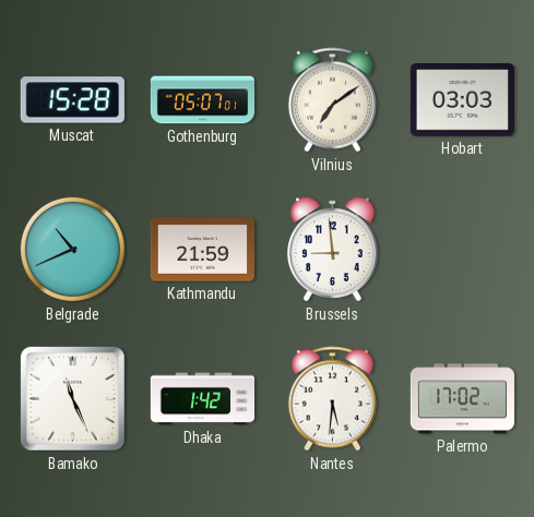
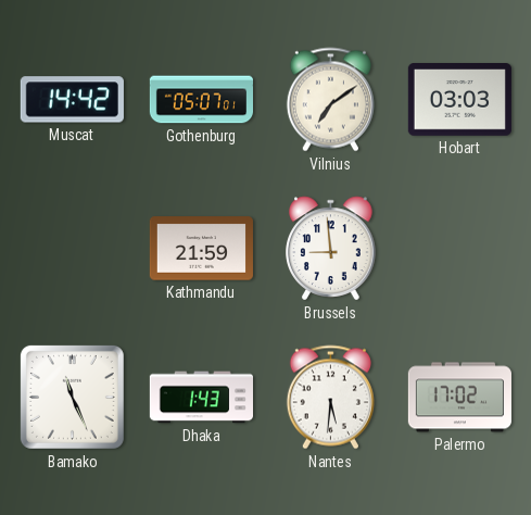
Muscat: 15:28 -> 14:42
Belgrade: 10:41 -> none
Dhaka: 1:42 -> 1:43
